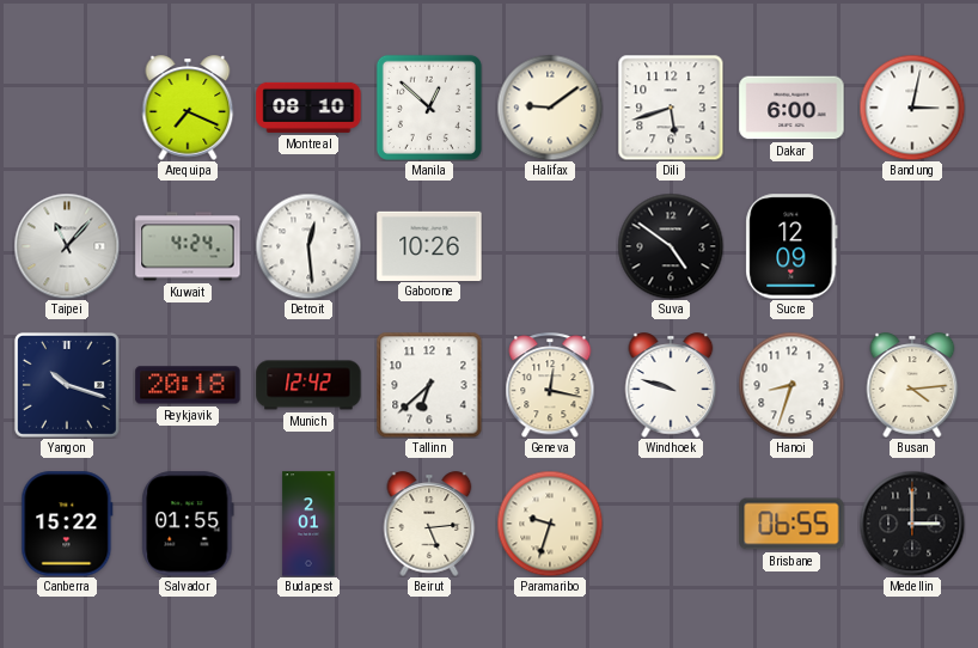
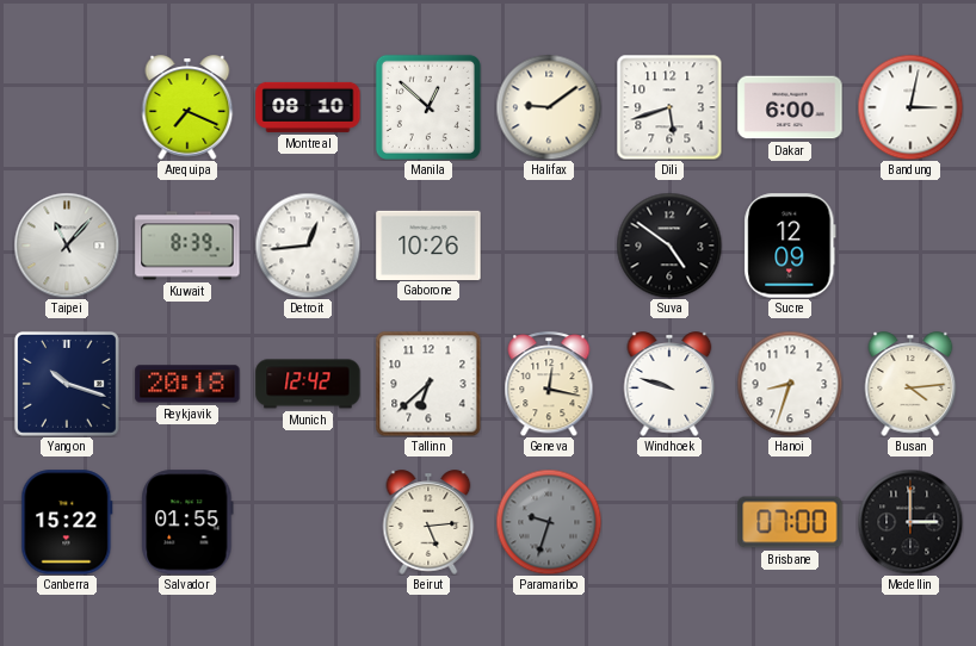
Kuwait: 4:24 -> 8:39
Detroit: 12:29 -> 12:44
Budapest: 2:01 -> none
Paramaribo dial: cream -> grey
Brisbane: 06:55 -> 07:00
